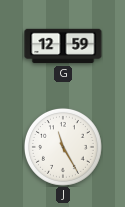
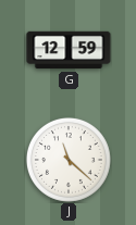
J: 11:25 -> 11:22
